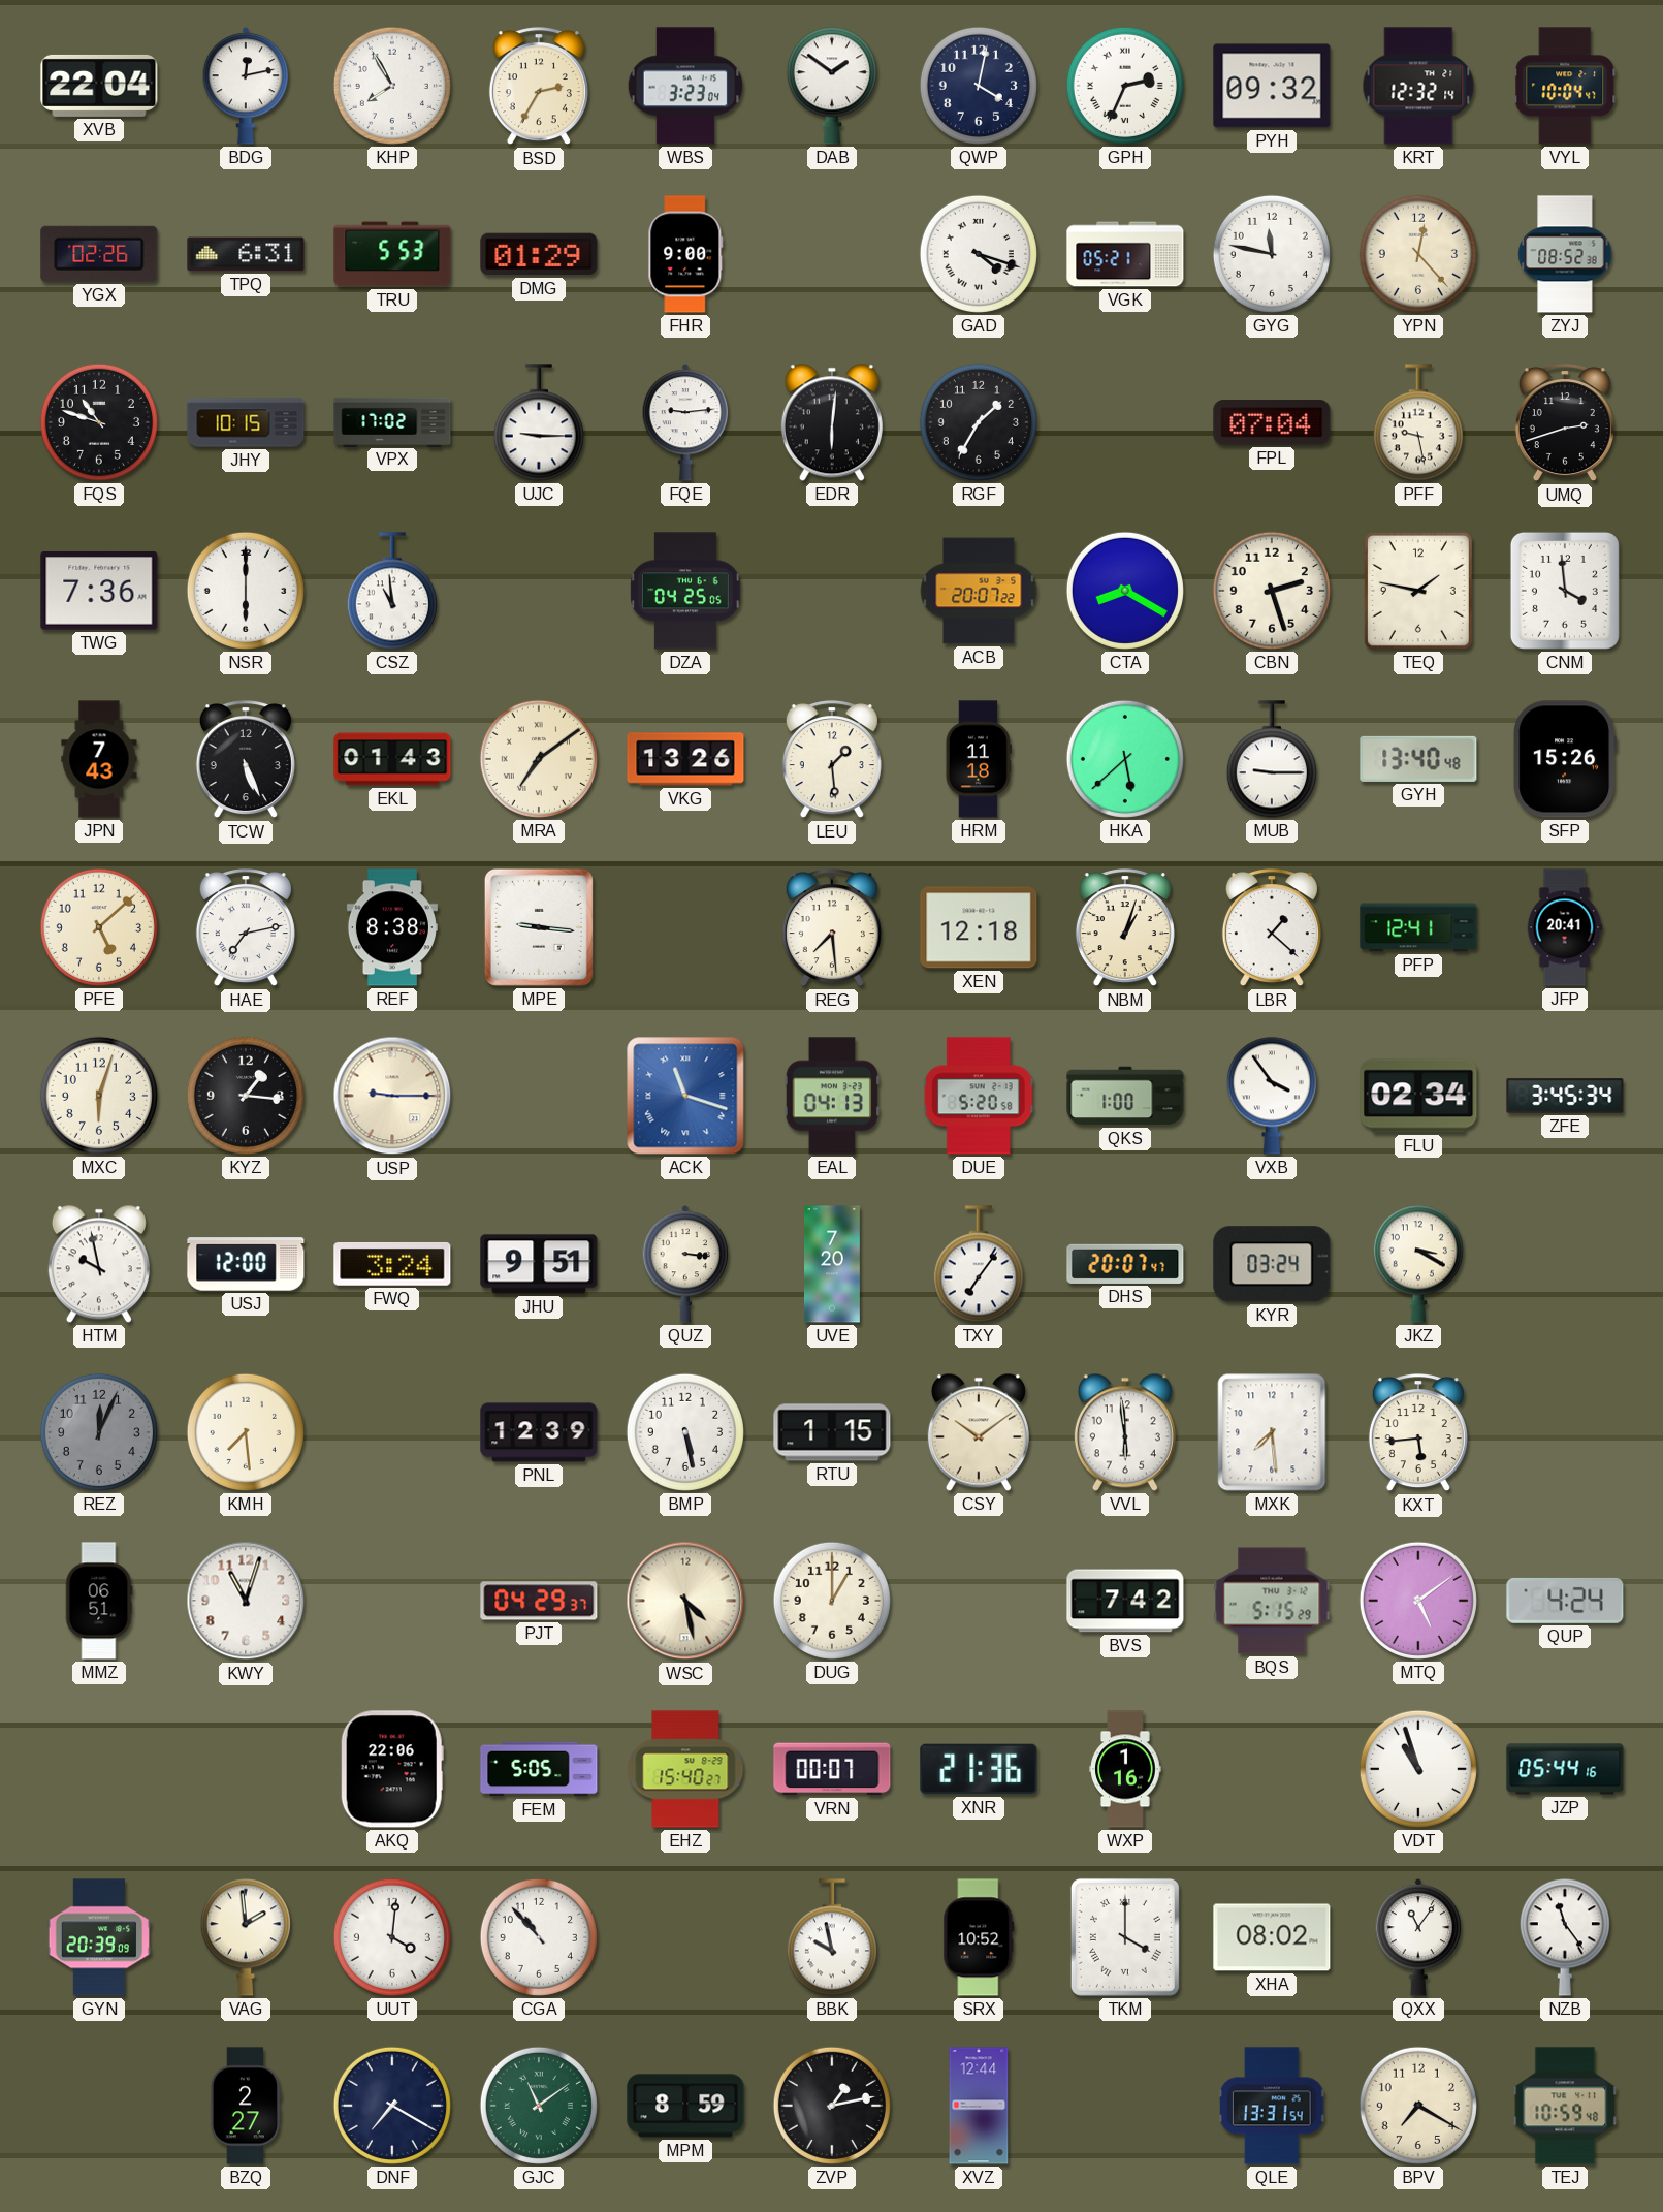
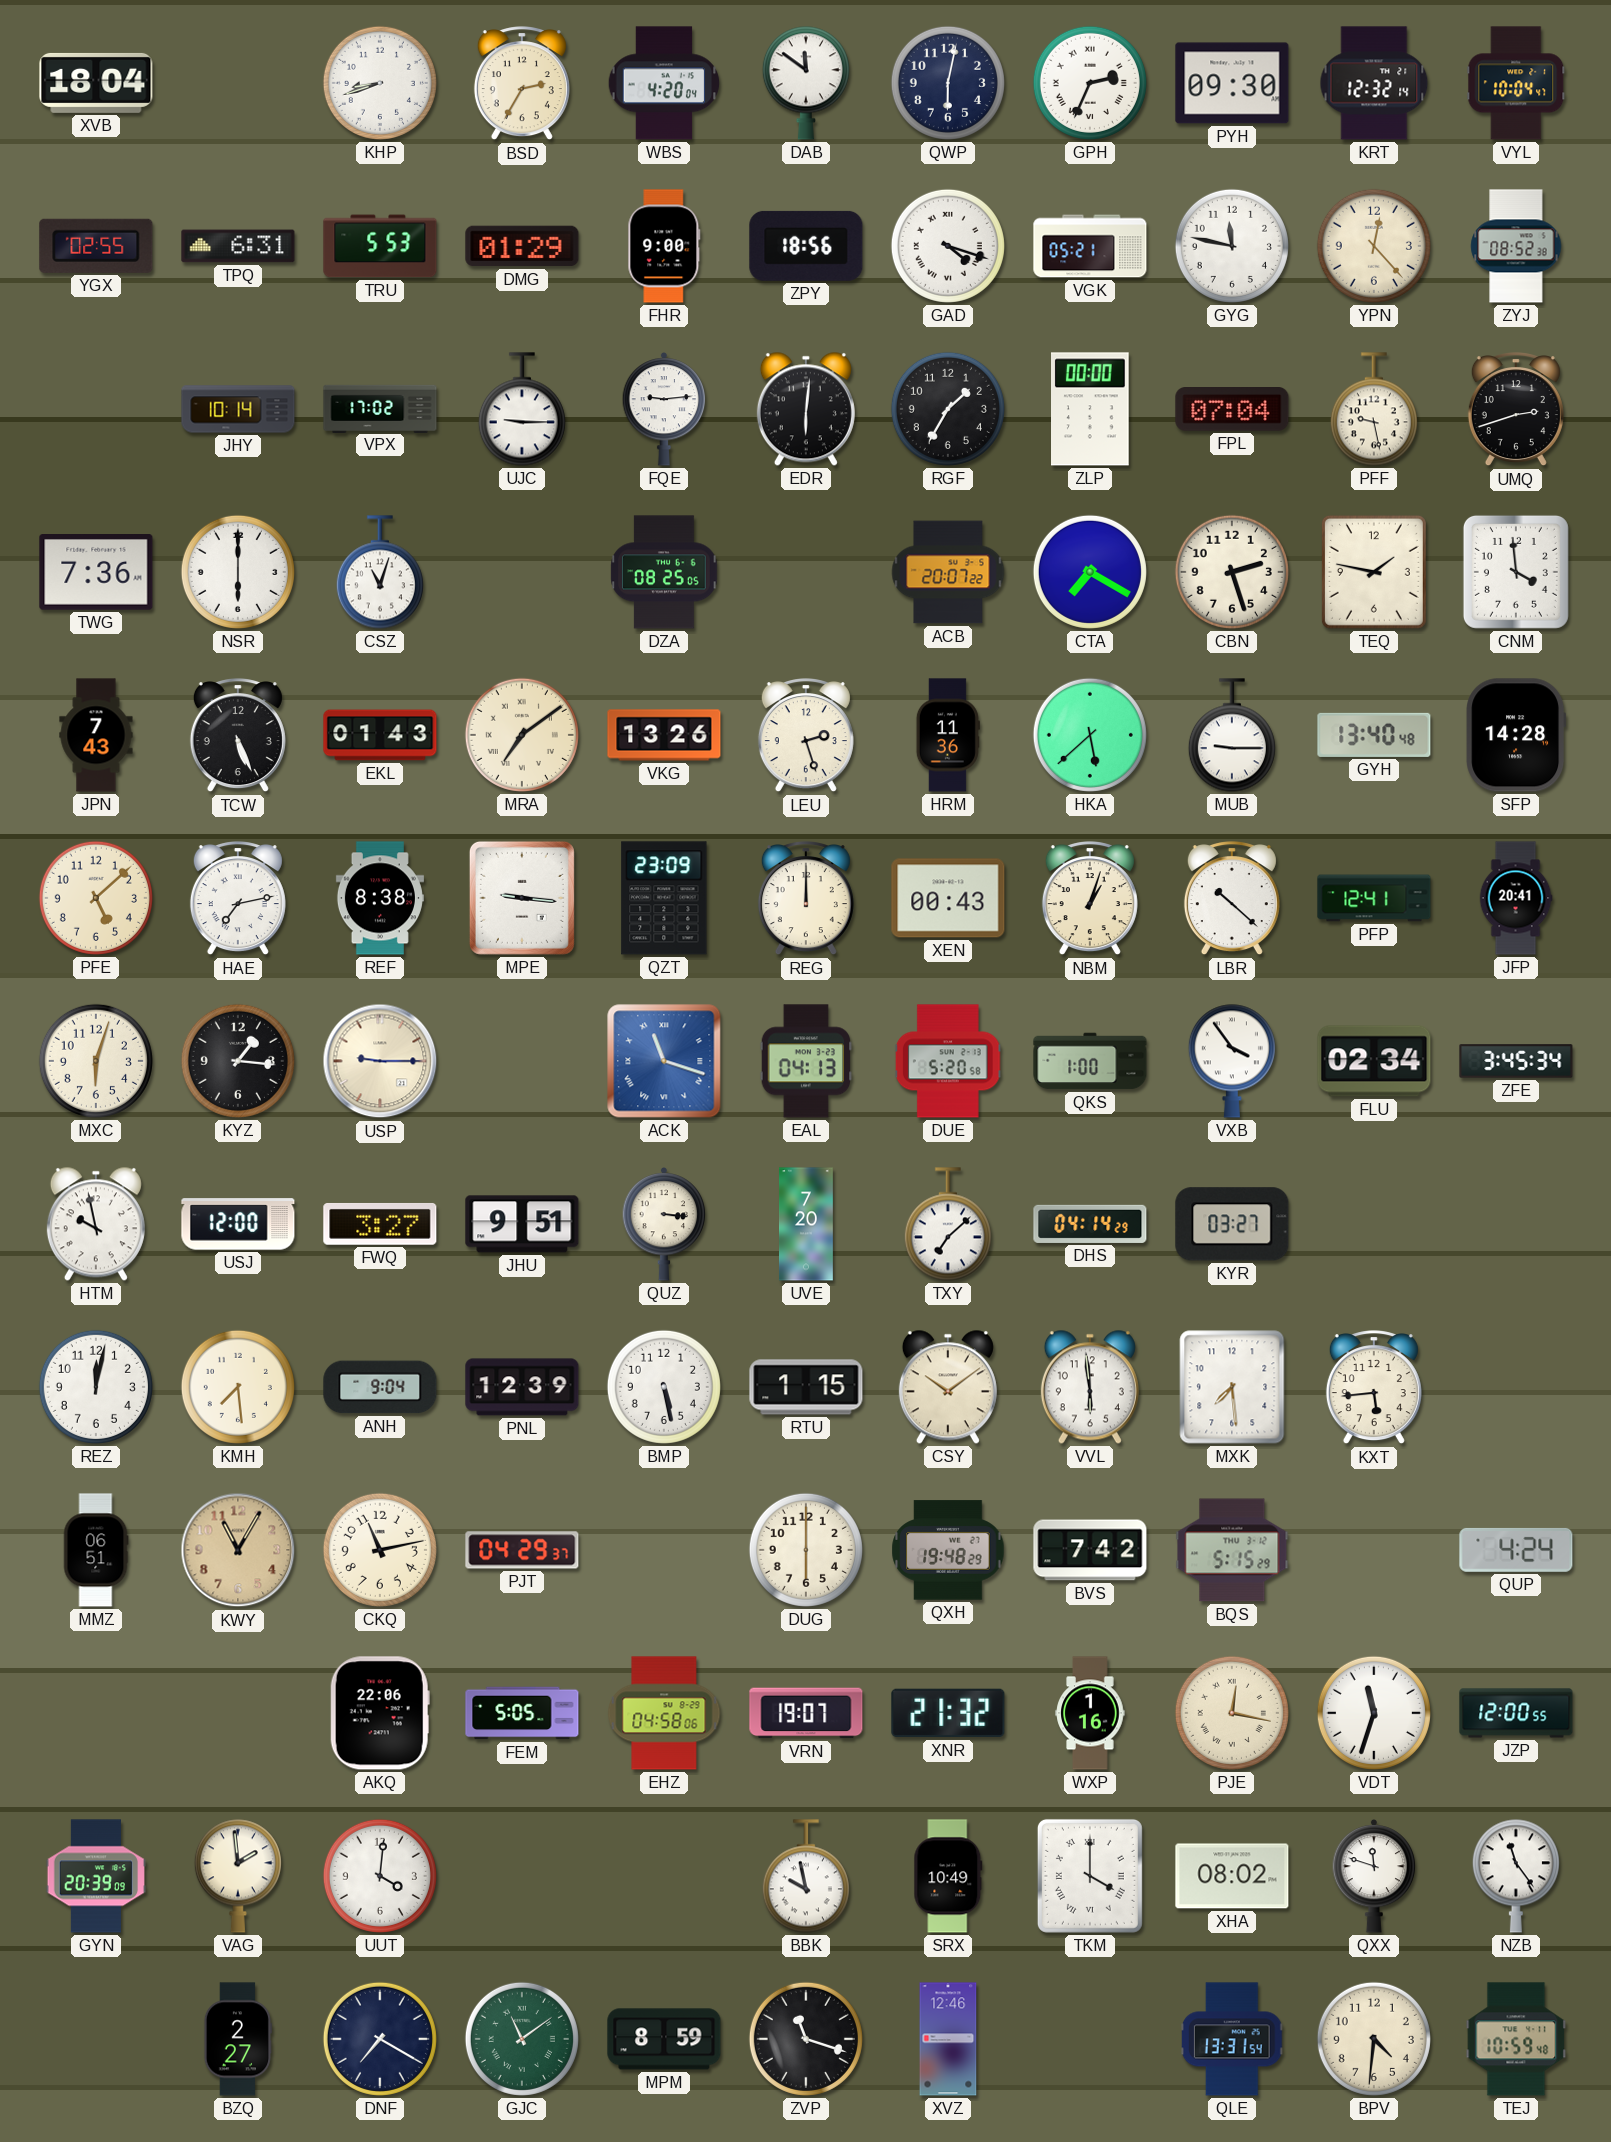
XVB: 22:04 -> 18:04
BDG: 12:13 -> none
KHP: 7:55 -> 8:42
WBS: 3:23 -> 4:20
DAB: 1:51 -> 11:51
QWP: 4:02 -> 6:02
PYH: 09:32 -> 09:30
YGX: 02:26 -> 02:55
ZPY: none -> 18:56
FQS: 10:48 -> none
JHY: 10:15 -> 10:14
ZLP: none -> 00:00
CSZ: 10:59 -> 11:03
DZA: 04:25 -> 08:25
CTA: 8:20 -> 7:20
LEU: 1:29 -> 2:27
HRM: 11:18 -> 11:36
SFP: 15:26 -> 14:28
QZT: none -> 23:09
REG: 7:29 -> 12:00
XEN: 12:18 -> 00:43
LBR: 1:22 -> 10:22
FWQ: 3:24 -> 3:27
TXY: 7:06 -> 7:08
DHS: 20:07 -> 04:14
KYR: 03:24 -> 03:27
JKZ: 3:20 -> none
REZ: 12:04 -> 12:02
REZ dial: grey -> white
ANH: none -> 9:04
KWY: 11:03 -> 11:05
KWY dial: white -> champagne
CKQ: none -> 11:13
WSC: 4:28 -> none
DUG: 1:00 -> 6:00
QXH: none -> 19:48
MTQ: 5:09 -> none
EHZ: 15:40 -> 04:58
VRN: 00:07 -> 19:07
XNR: 21:36 -> 21:32
PJE: none -> 12:17
VDT: 10:57 -> 11:33
JZP: 05:44 -> 12:00
CGA: 10:53 -> none
SRX: 10:52 -> 10:49
QXX: 11:06 -> 11:48
ZVP: 1:13 -> 11:18
XVZ: 12:44 -> 12:46
BPV: 7:20 -> 4:31
